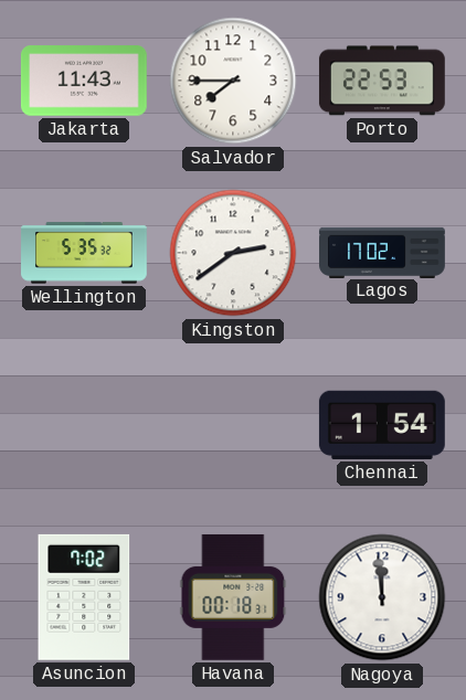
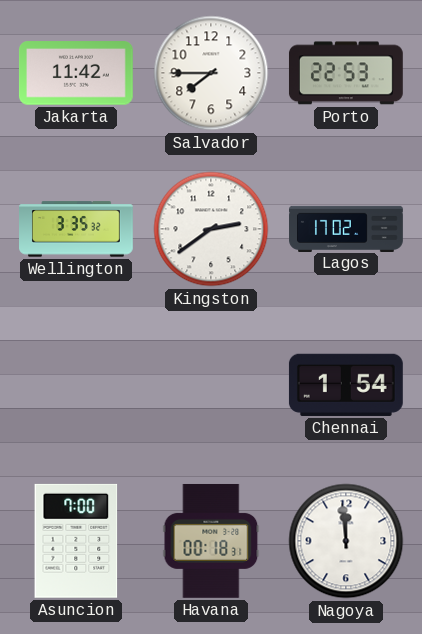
Jakarta: 11:43 -> 11:42
Wellington: 5:35 -> 3:35
Asuncion: 7:02 -> 7:00
